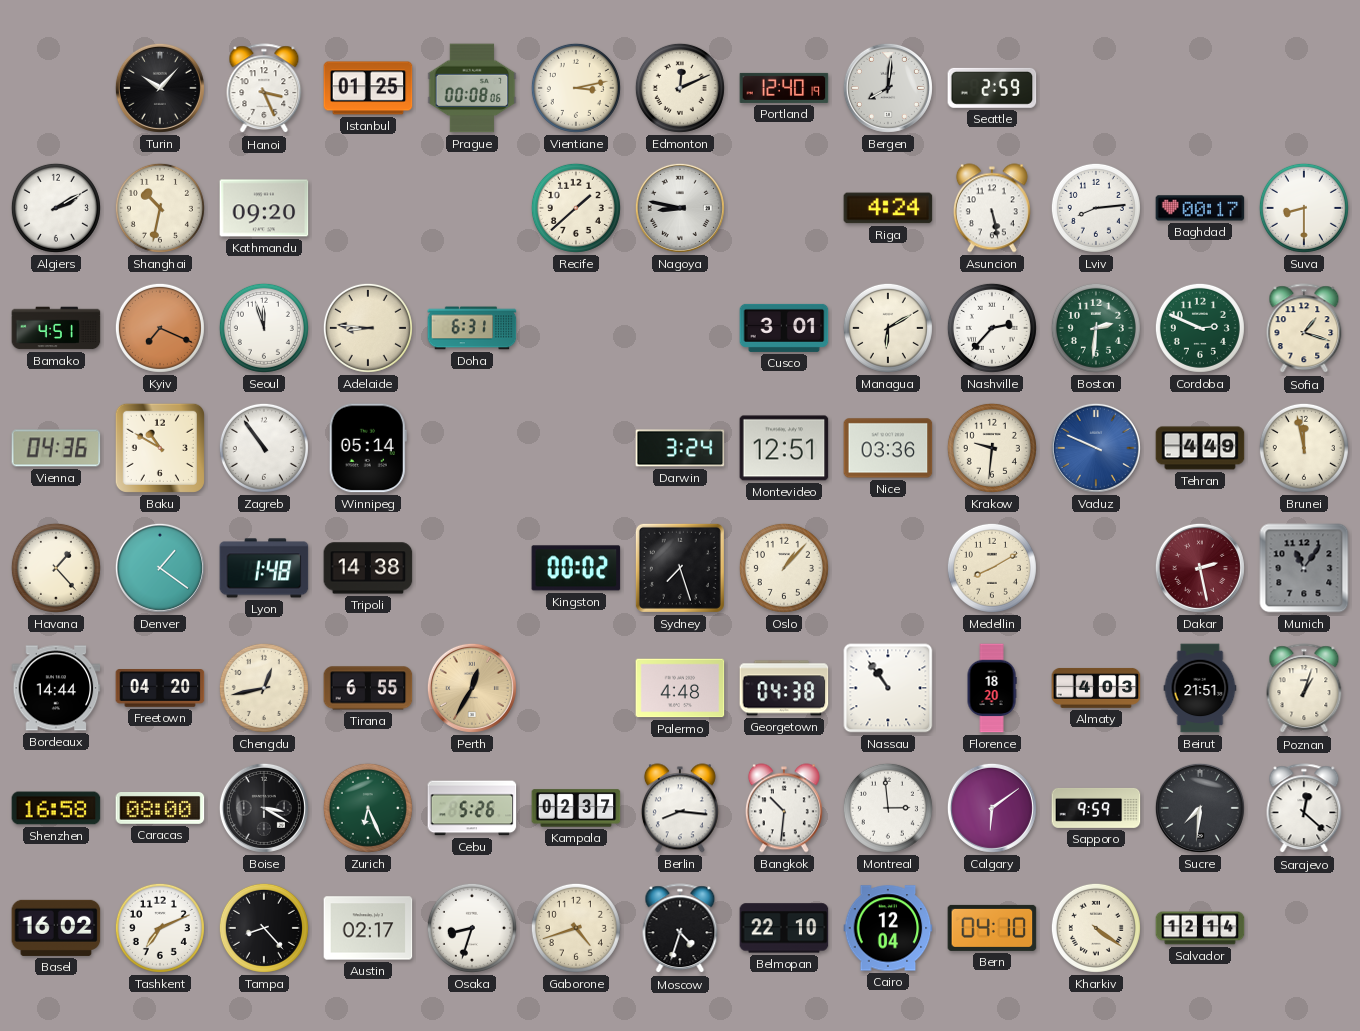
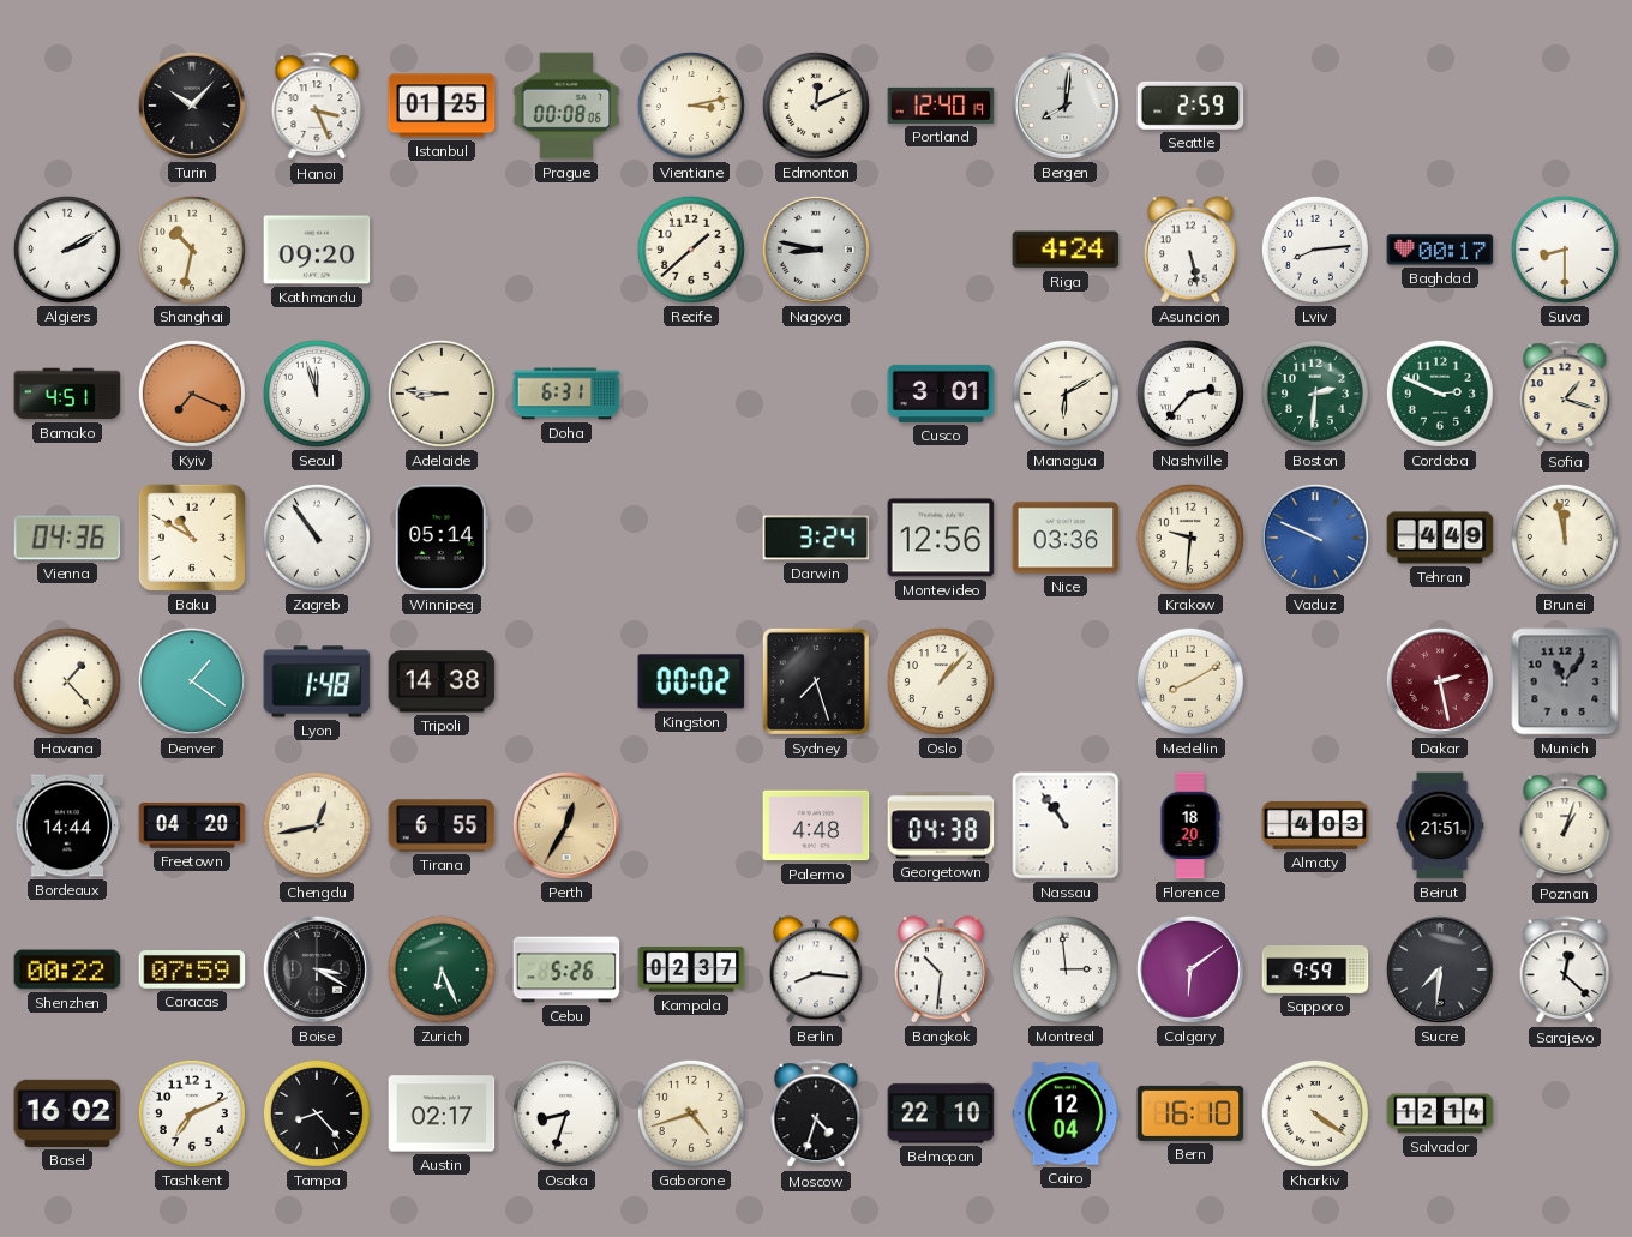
Montevideo: 12:51 -> 12:56
Shenzhen: 16:58 -> 00:22
Caracas: 08:00 -> 07:59
Bern: 04:10 -> 16:10
